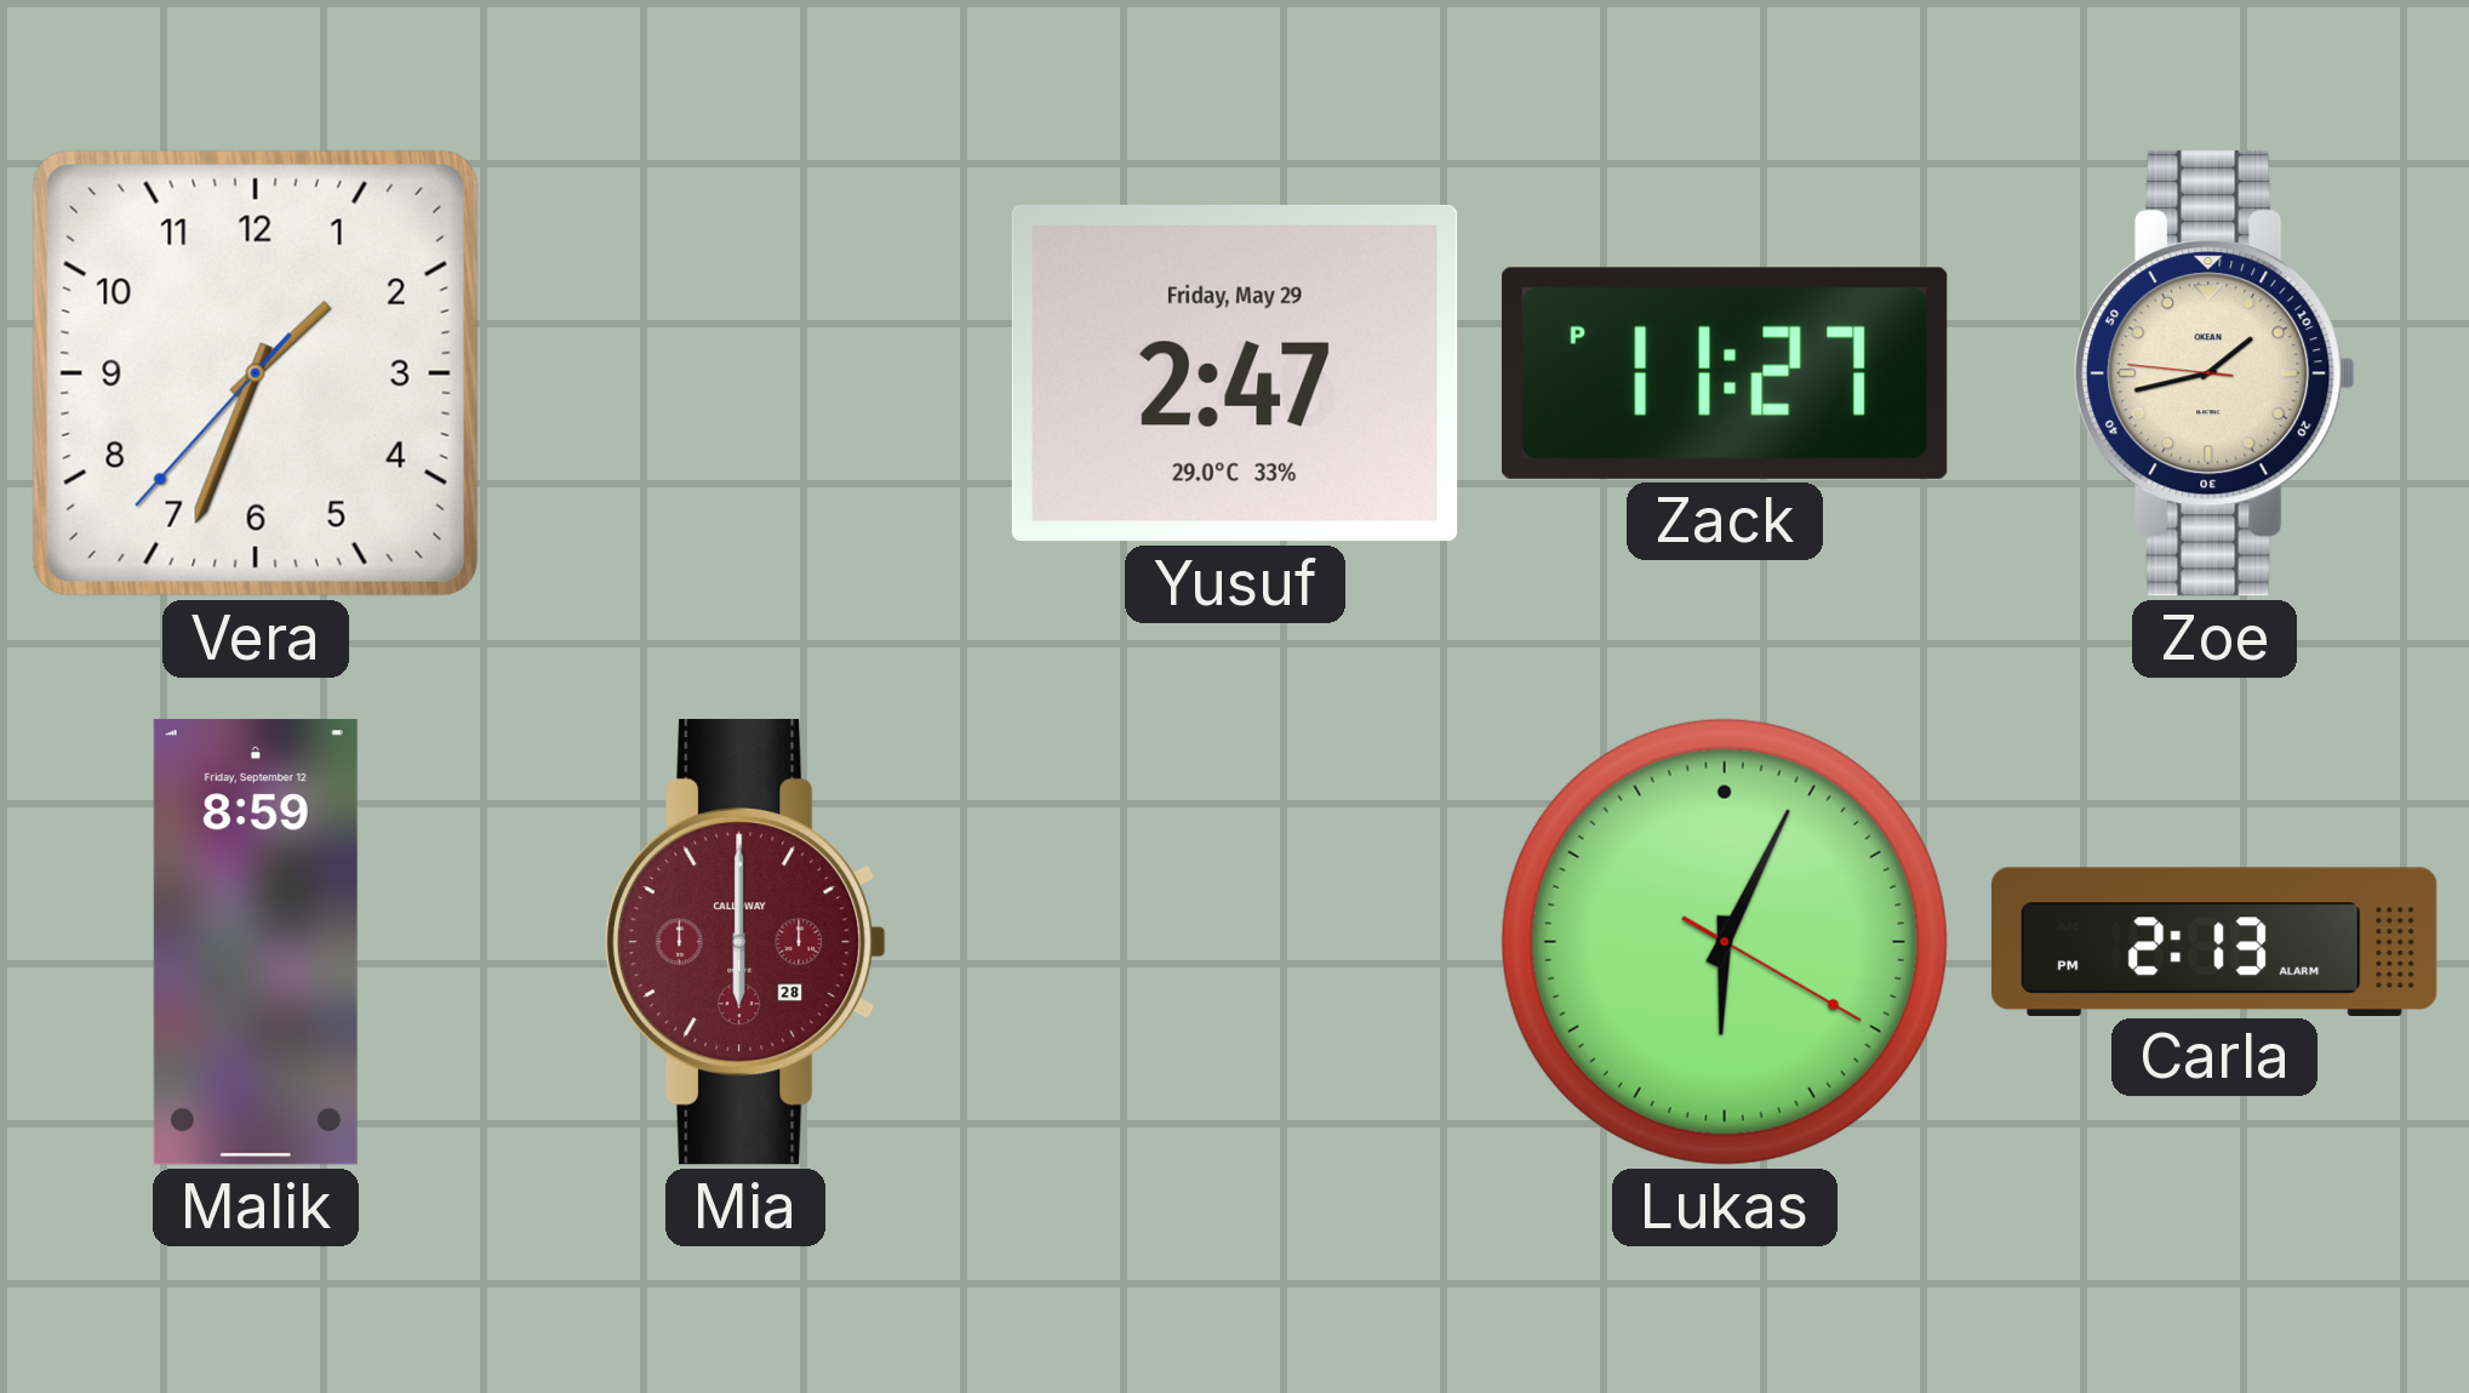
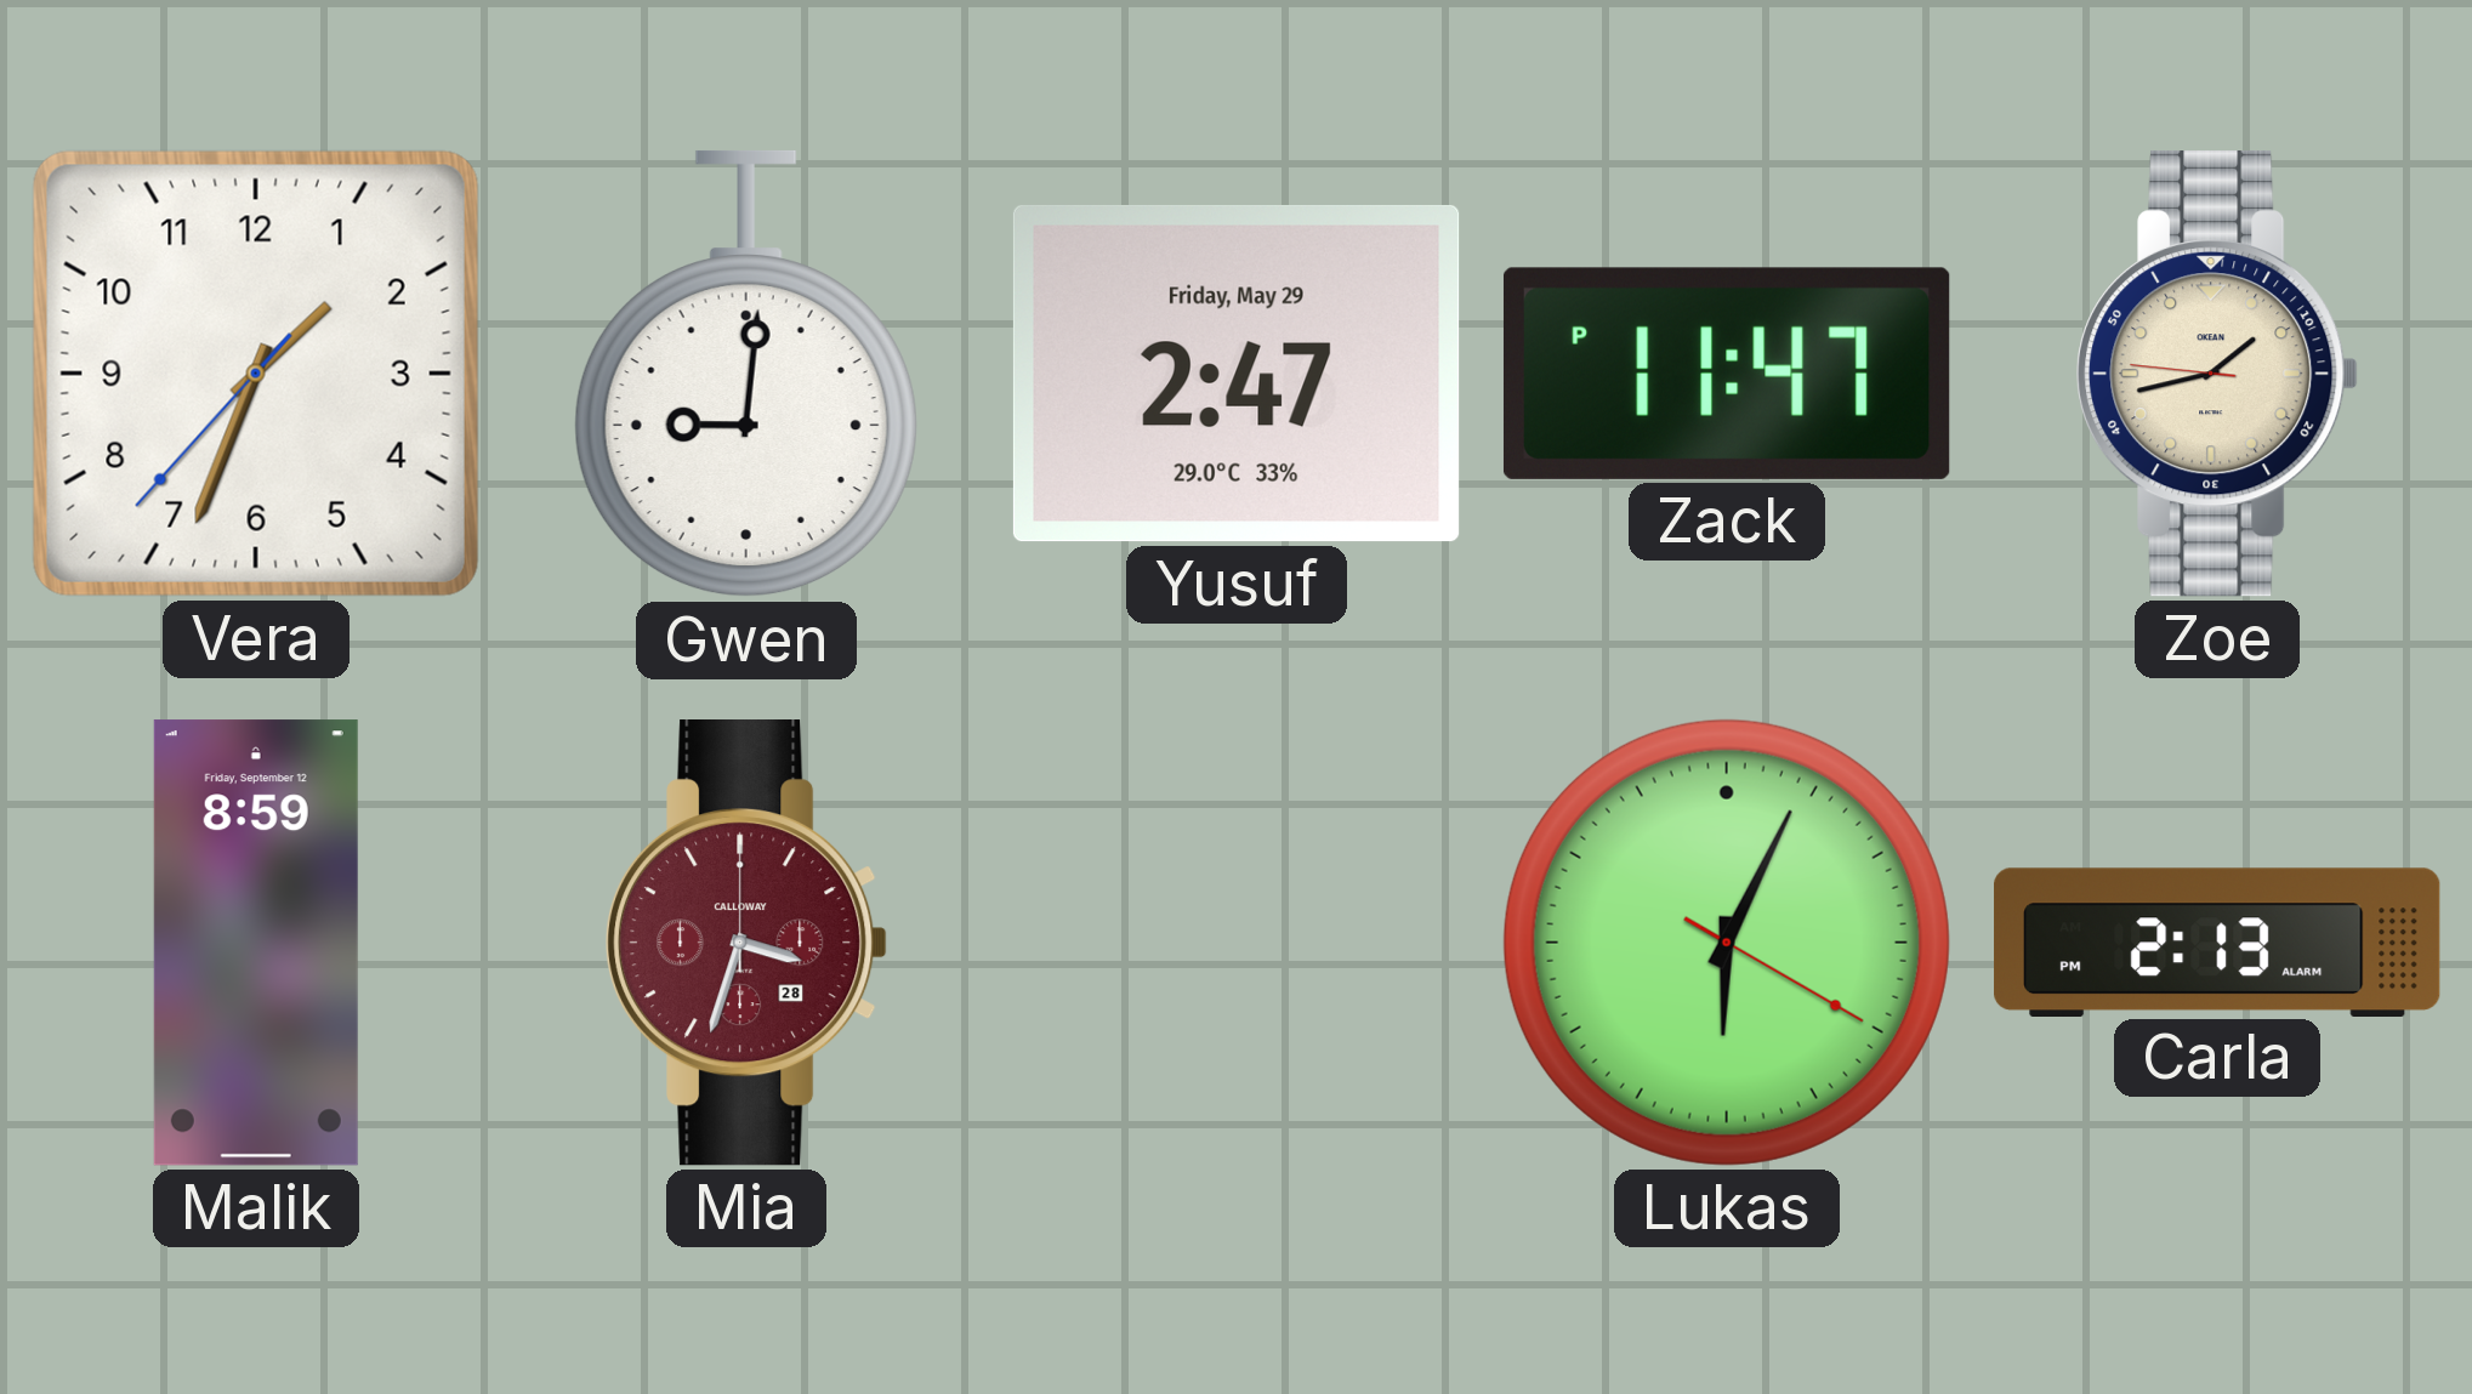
Gwen: none -> 9:01
Zack: 11:27 -> 11:47
Mia: 6:00 -> 3:33
